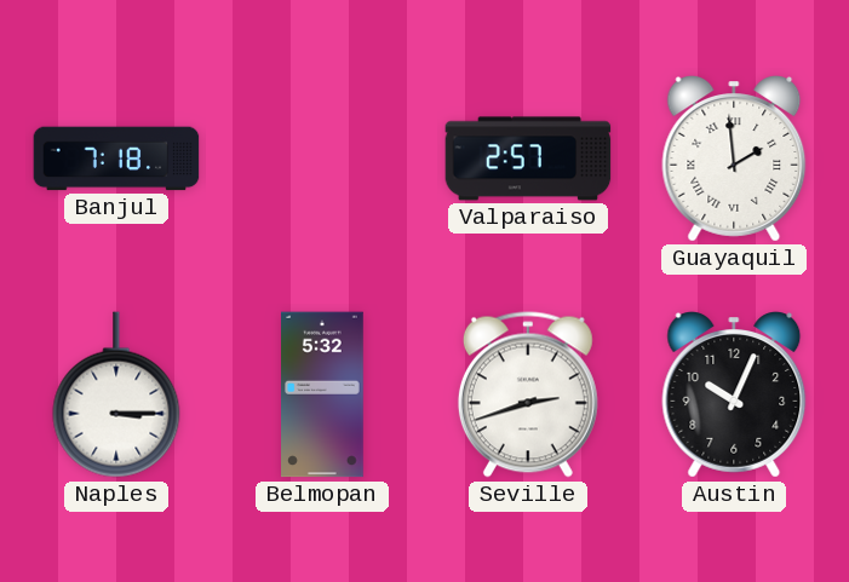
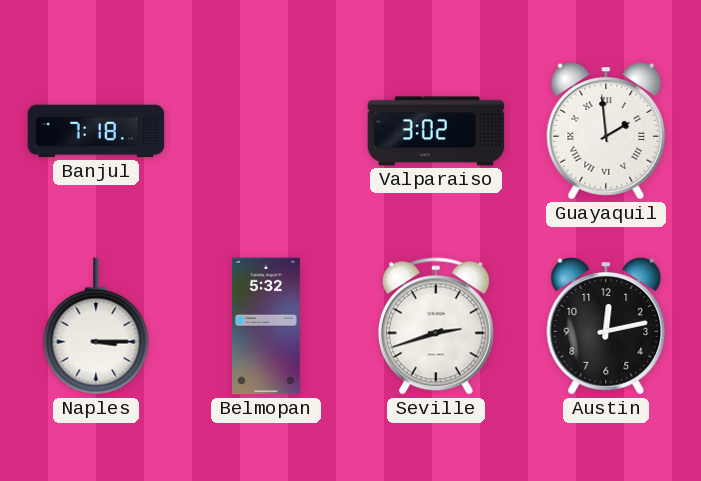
Valparaiso: 2:57 -> 3:02
Austin: 10:04 -> 12:13
